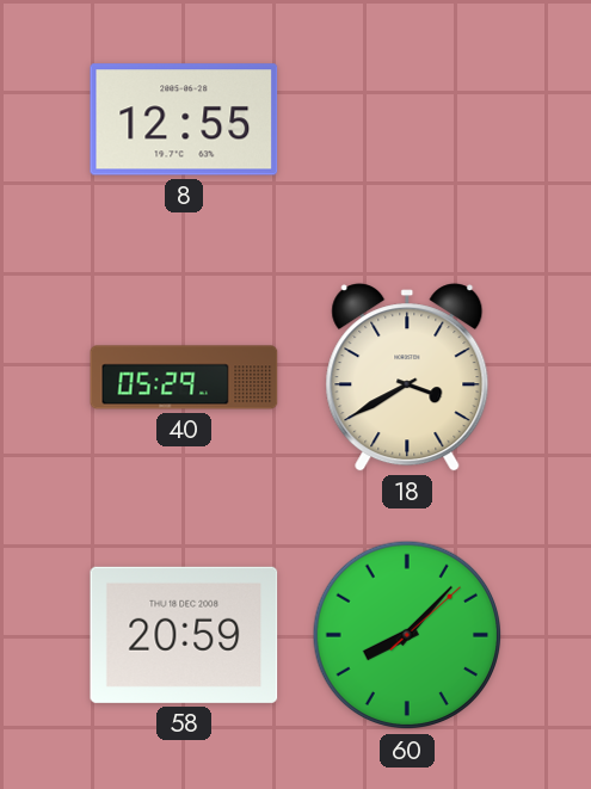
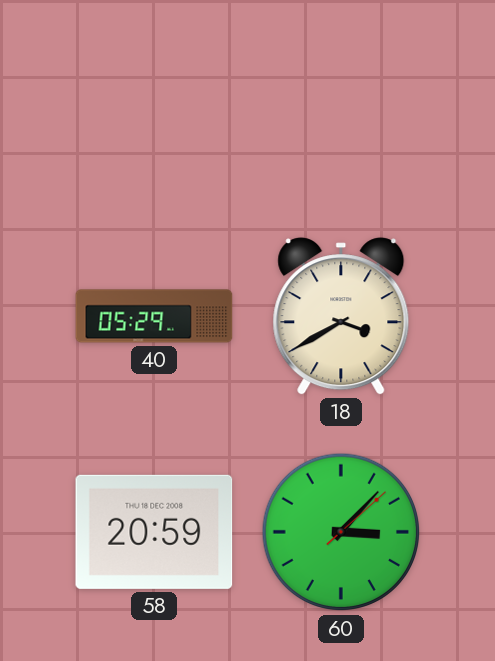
8: 12:55 -> none
60: 8:07 -> 3:07
